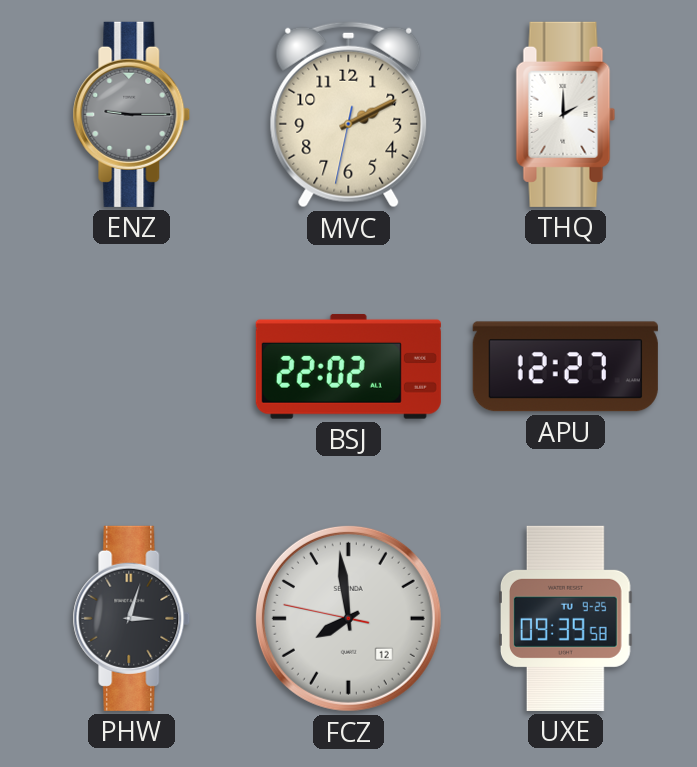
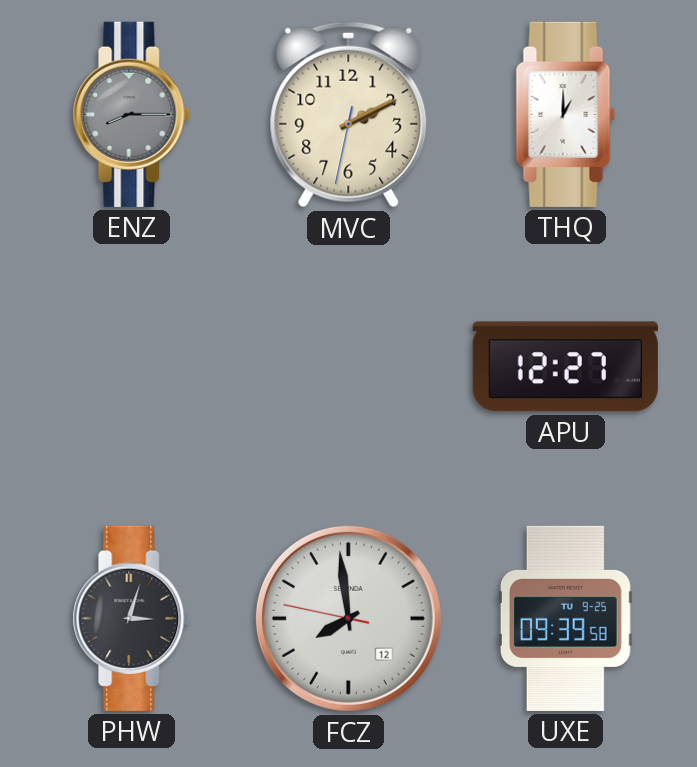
ENZ: 9:15 -> 8:15
THQ: 2:00 -> 1:00
BSJ: 22:02 -> none
